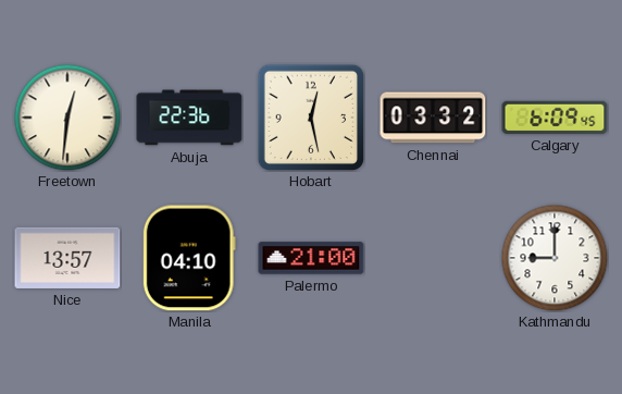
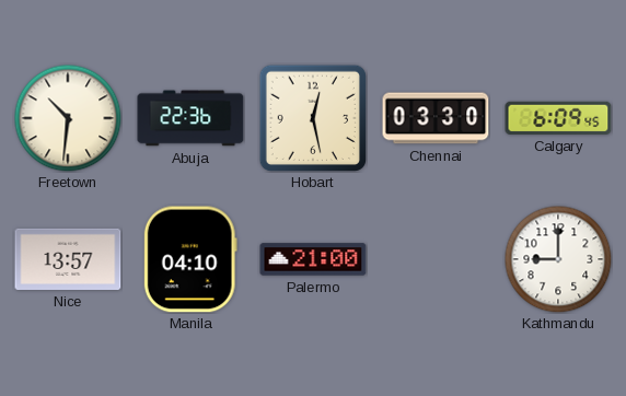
Freetown: 12:31 -> 10:31
Chennai: 03:32 -> 03:30
